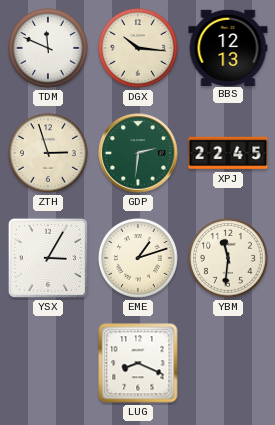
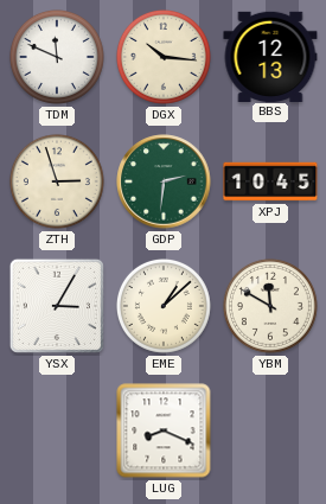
XPJ: 22:45 -> 10:45
EME: 1:12 -> 1:08
YBM: 11:31 -> 11:50
